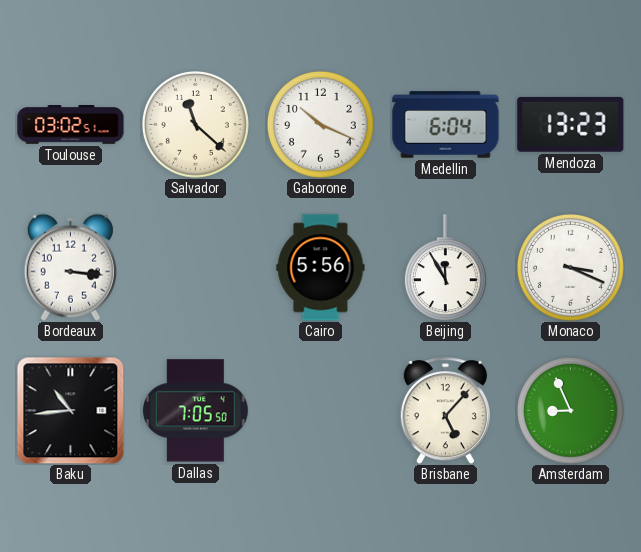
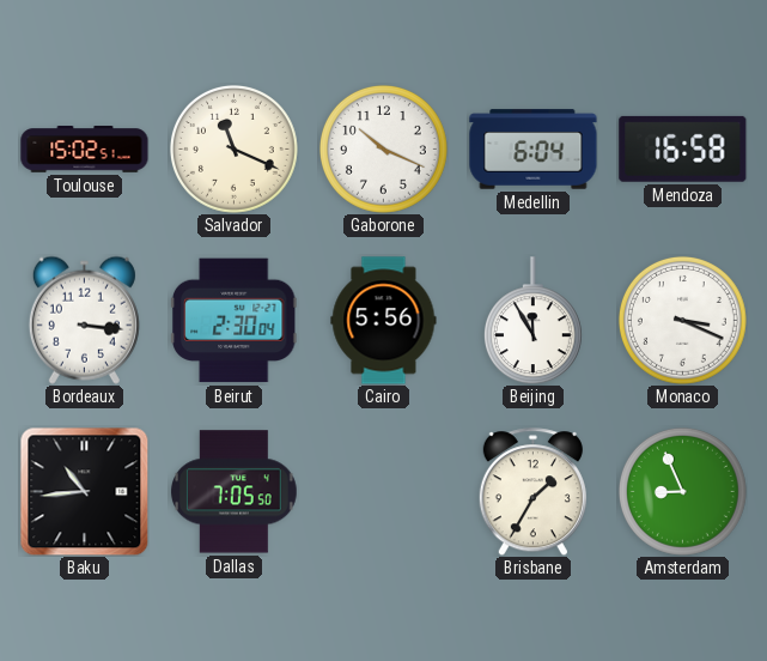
Toulouse: 03:02 -> 15:02
Salvador: 11:22 -> 11:19
Mendoza: 13:23 -> 16:58
Beirut: none -> 2:30
Brisbane: 5:07 -> 1:35
